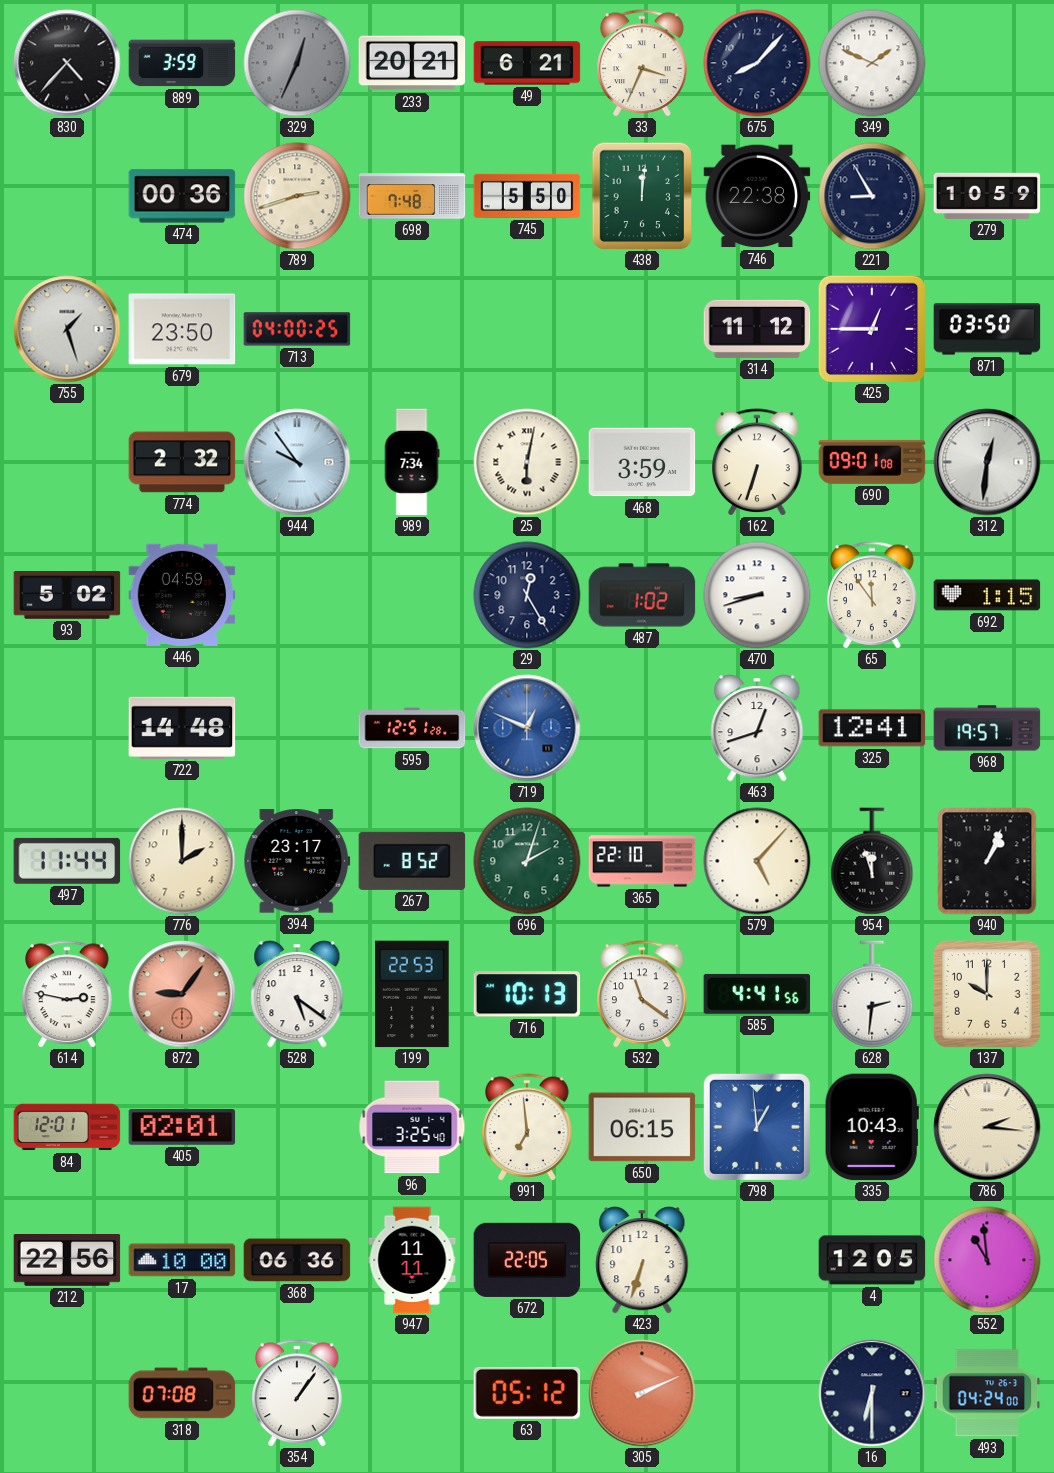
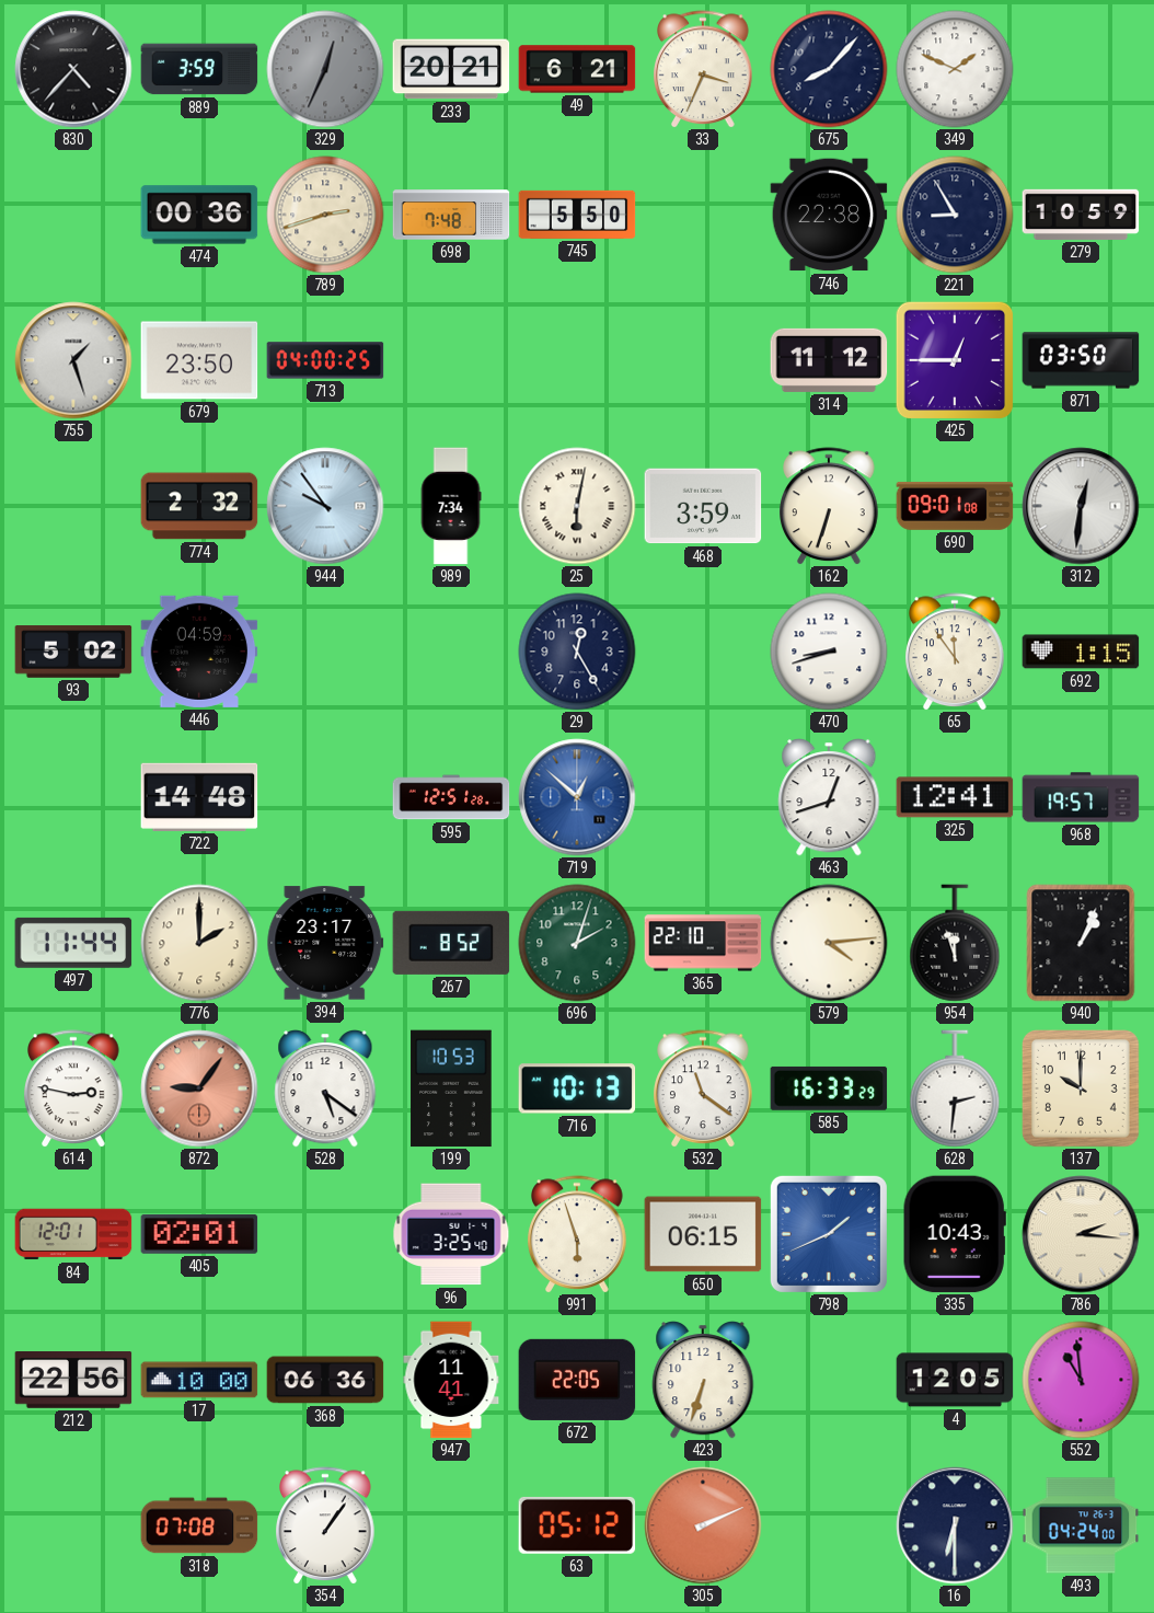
438: 12:01 -> none
487: 1:02 -> none
719: 12:49 -> 12:52
579: 5:07 -> 4:14
199: 22:53 -> 10:53
585: 4:41 -> 16:33
991: 6:59 -> 5:57
798: 12:59 -> 1:41
947: 11:11 -> 11:41
